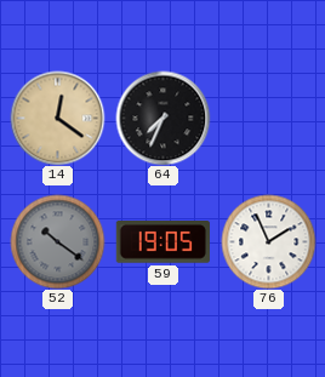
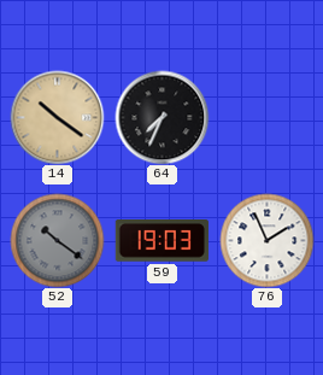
14: 12:21 -> 10:21
59: 19:05 -> 19:03
